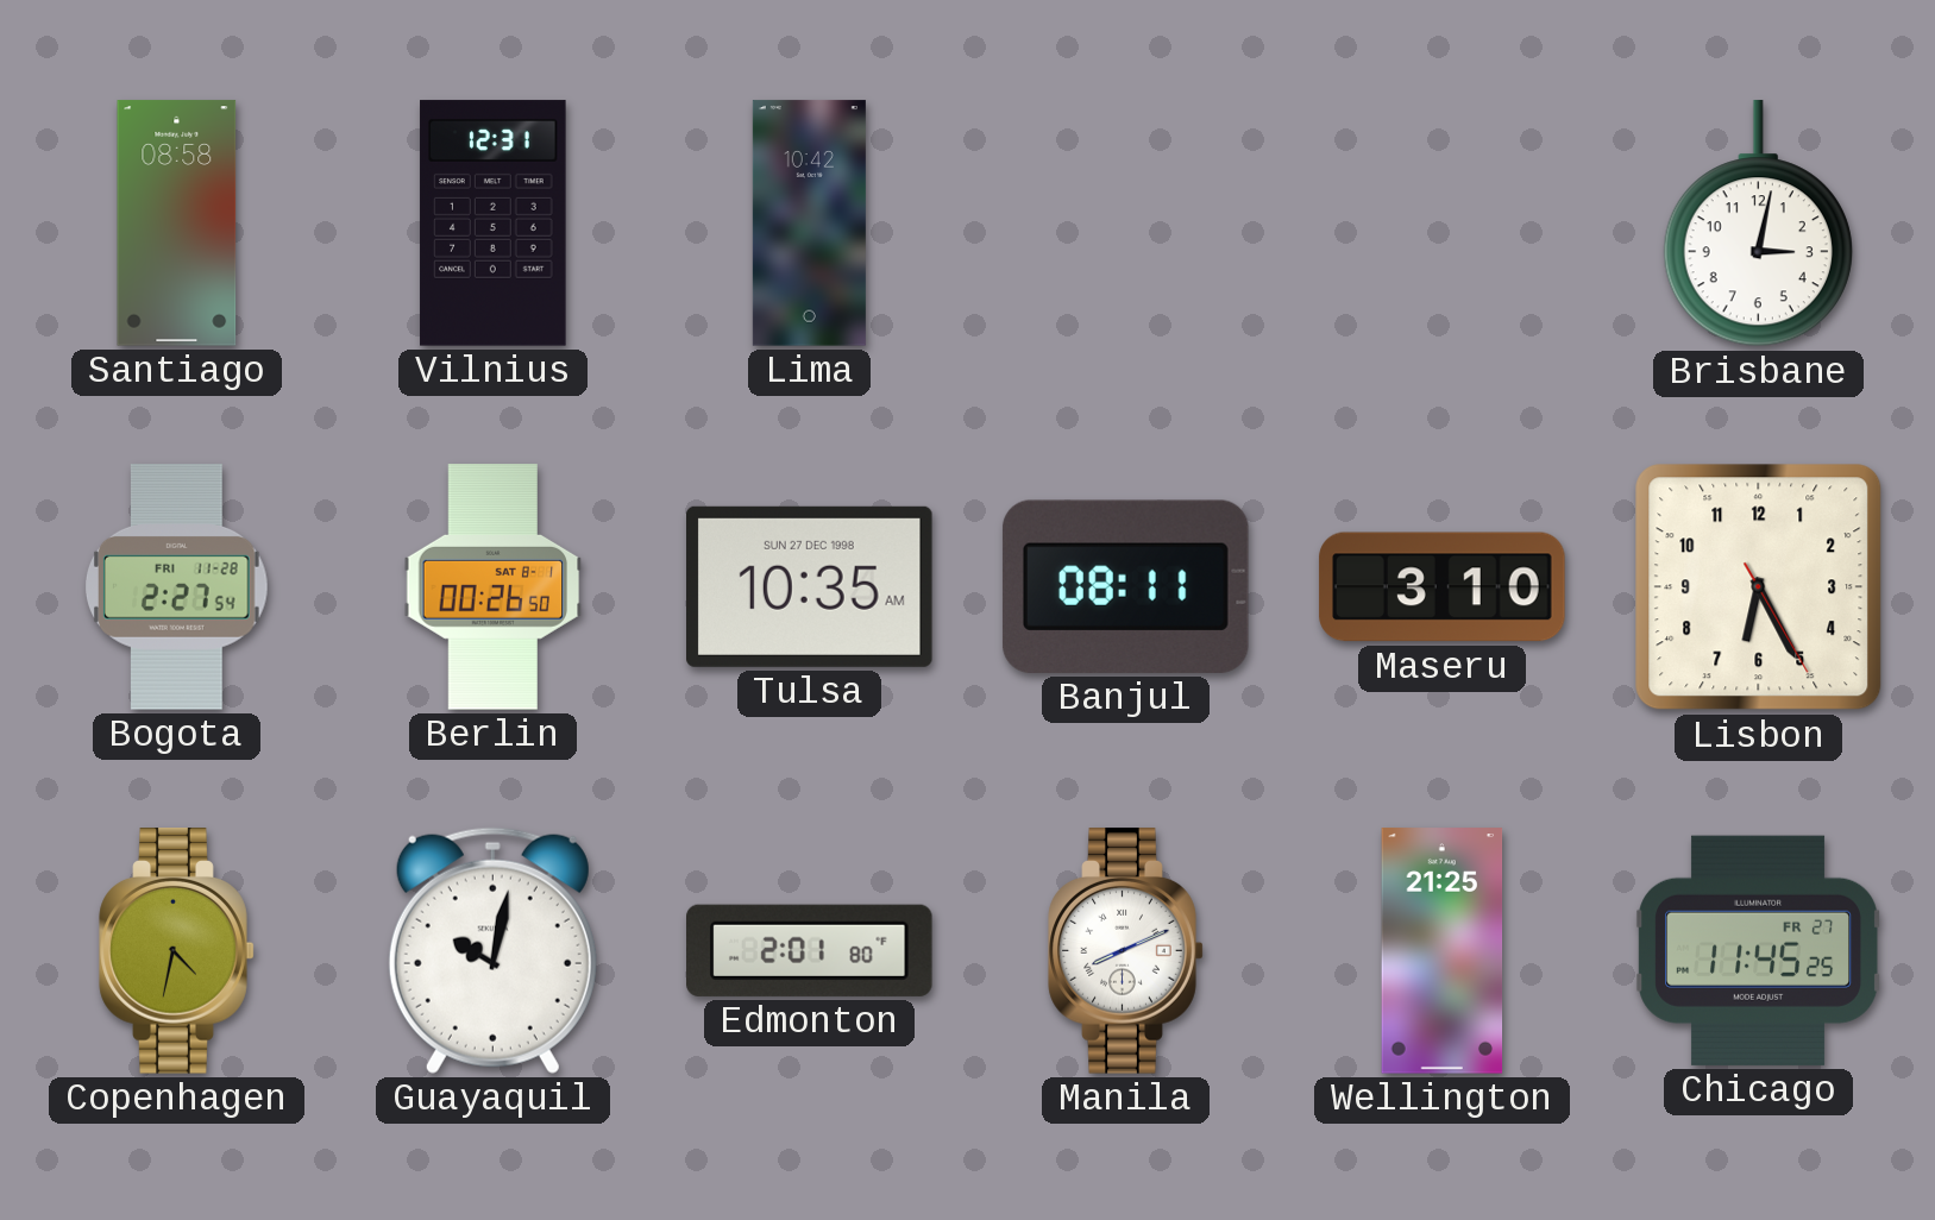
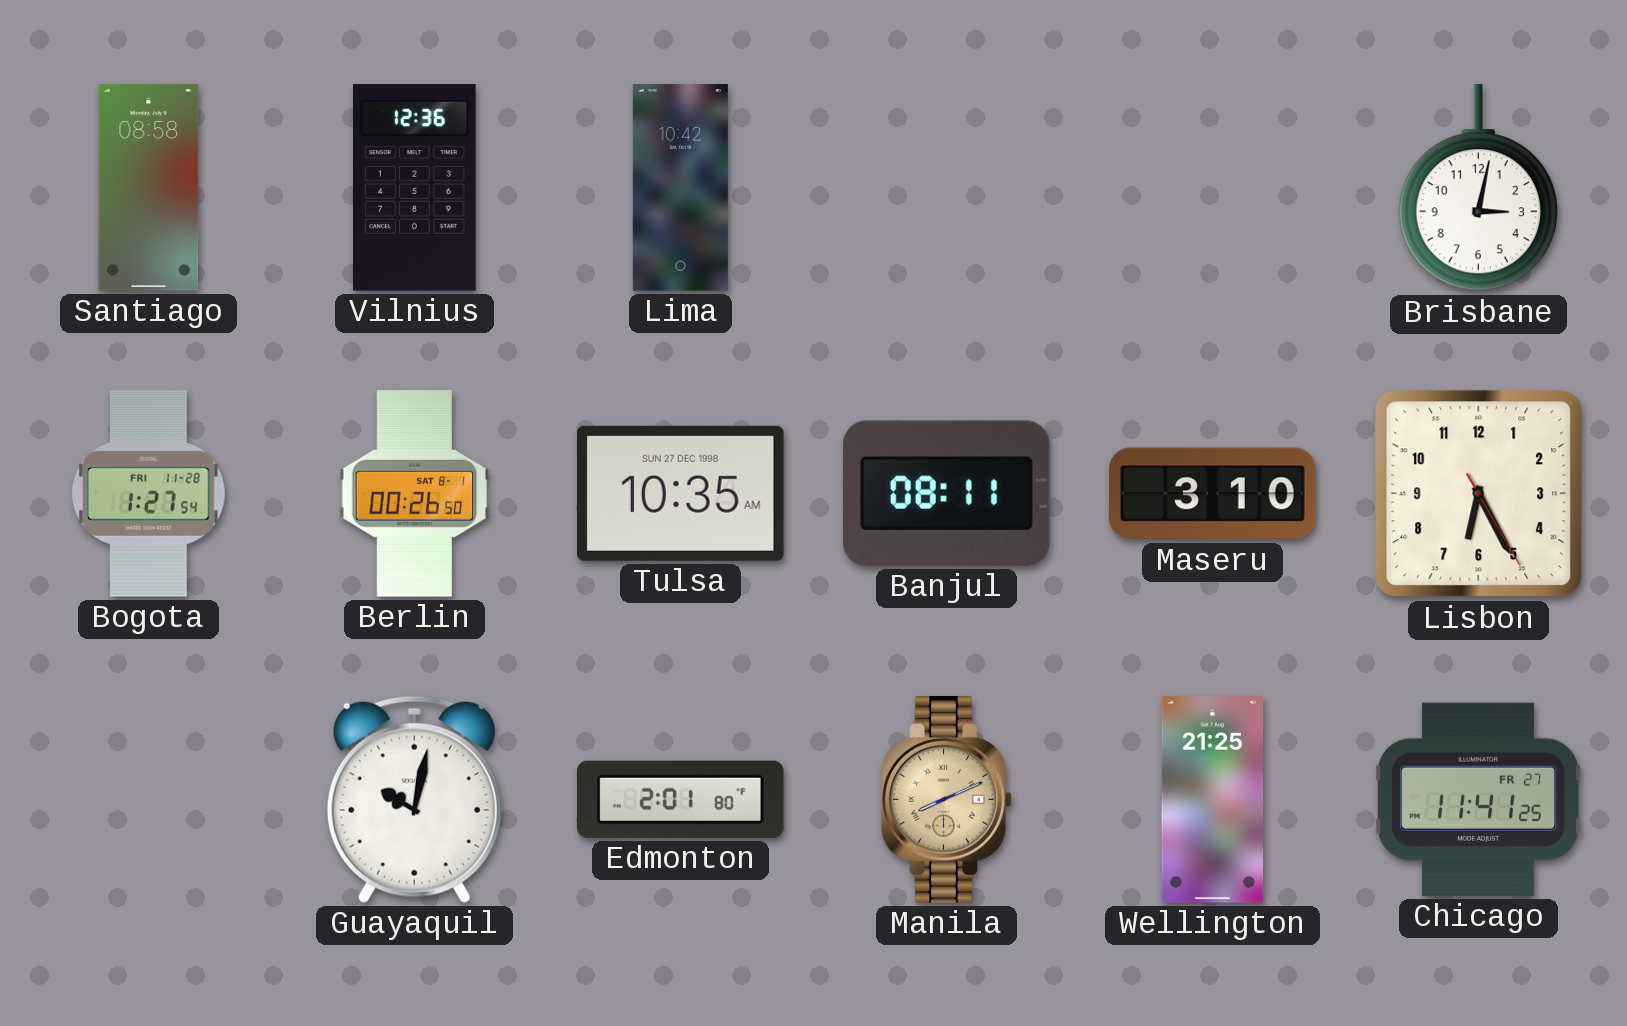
Vilnius: 12:31 -> 12:36
Bogota: 2:27 -> 1:27
Copenhagen: 4:32 -> none
Manila dial: white -> champagne
Chicago: 11:45 -> 11:41
